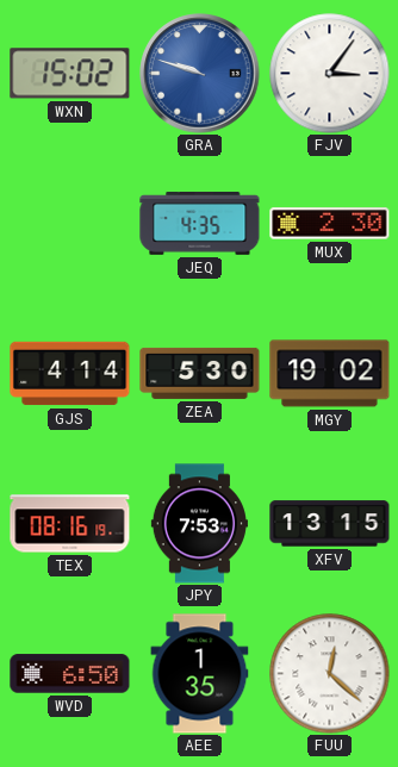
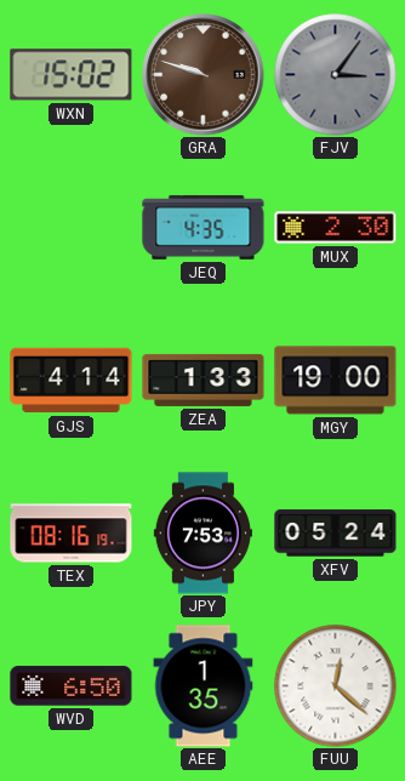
GRA dial: blue -> brown
FJV dial: white -> grey
ZEA: 5:30 -> 1:33
MGY: 19:02 -> 19:00
XFV: 13:15 -> 05:24
